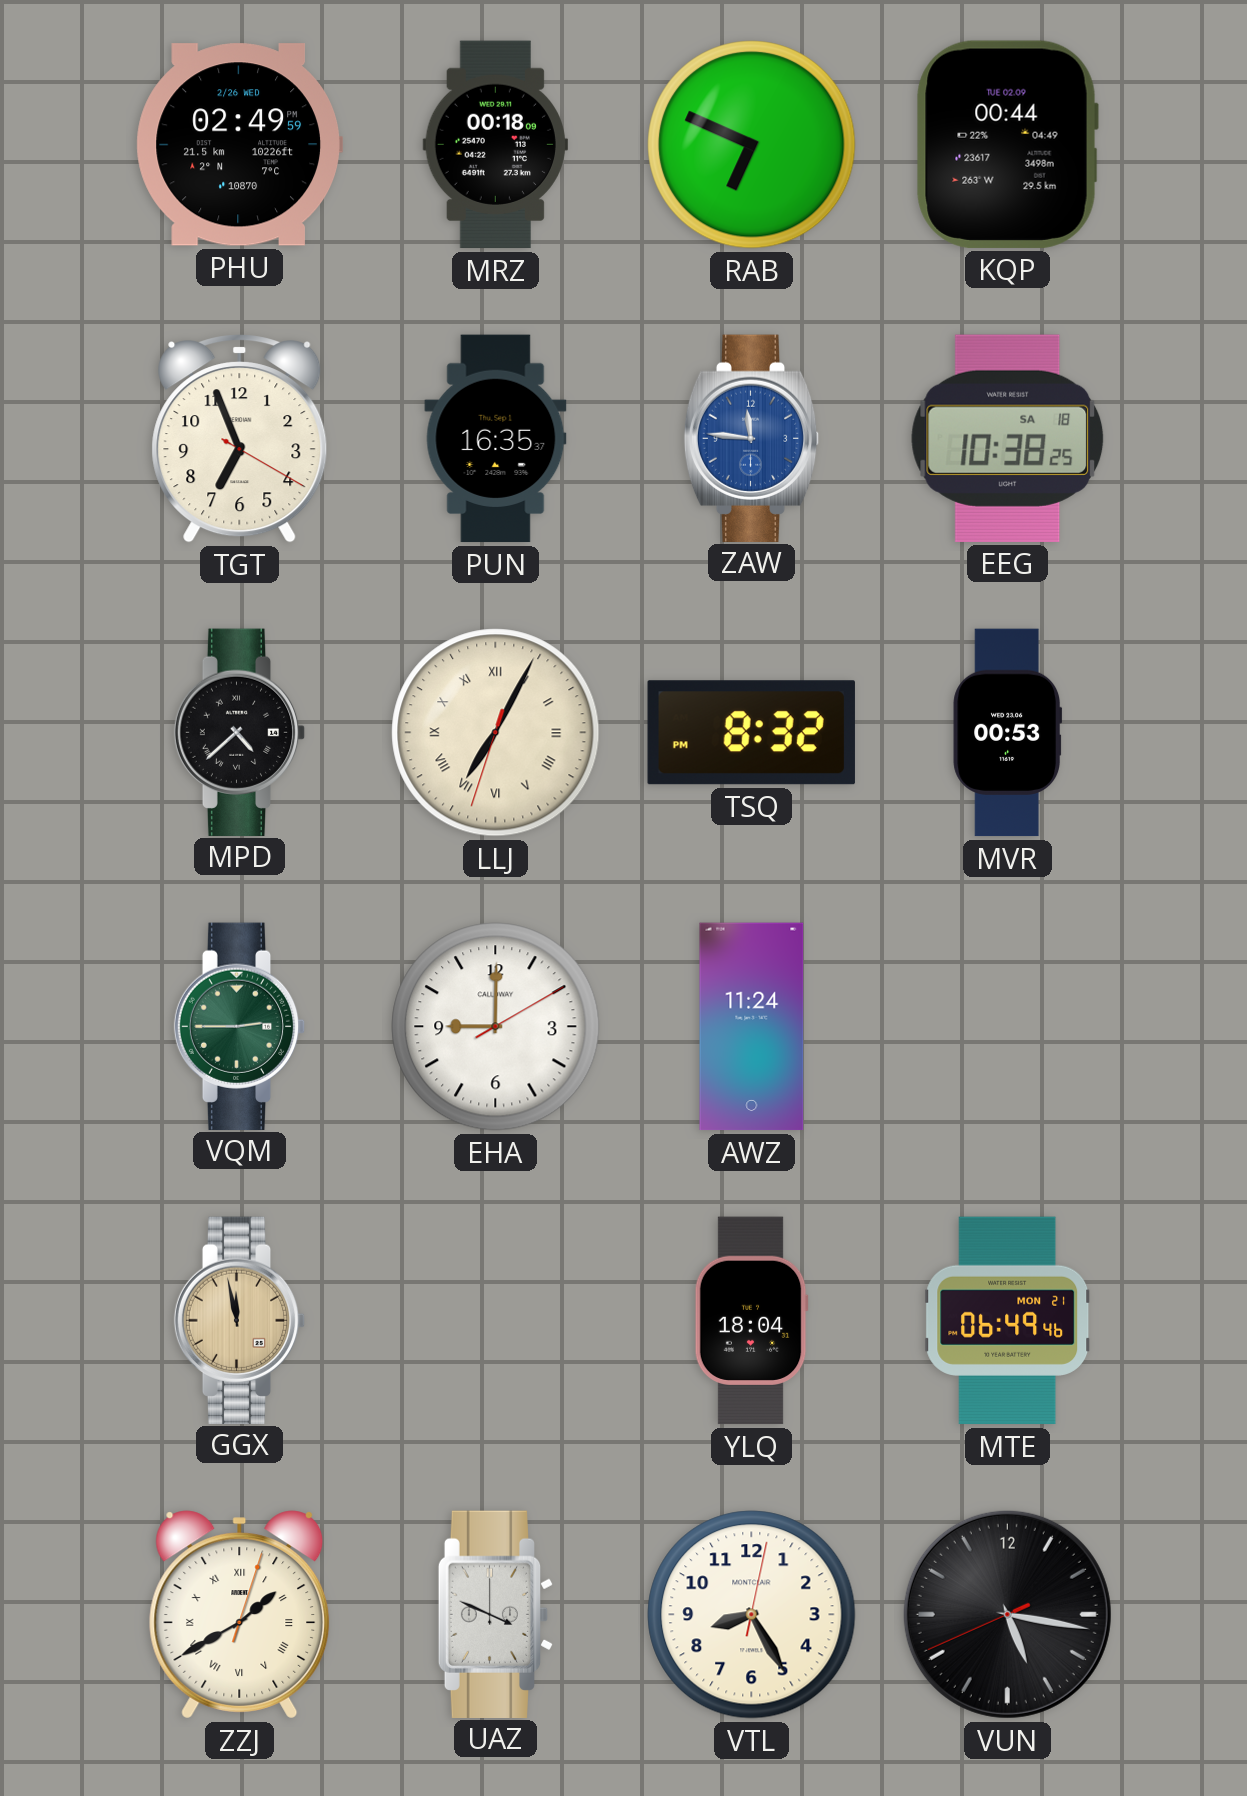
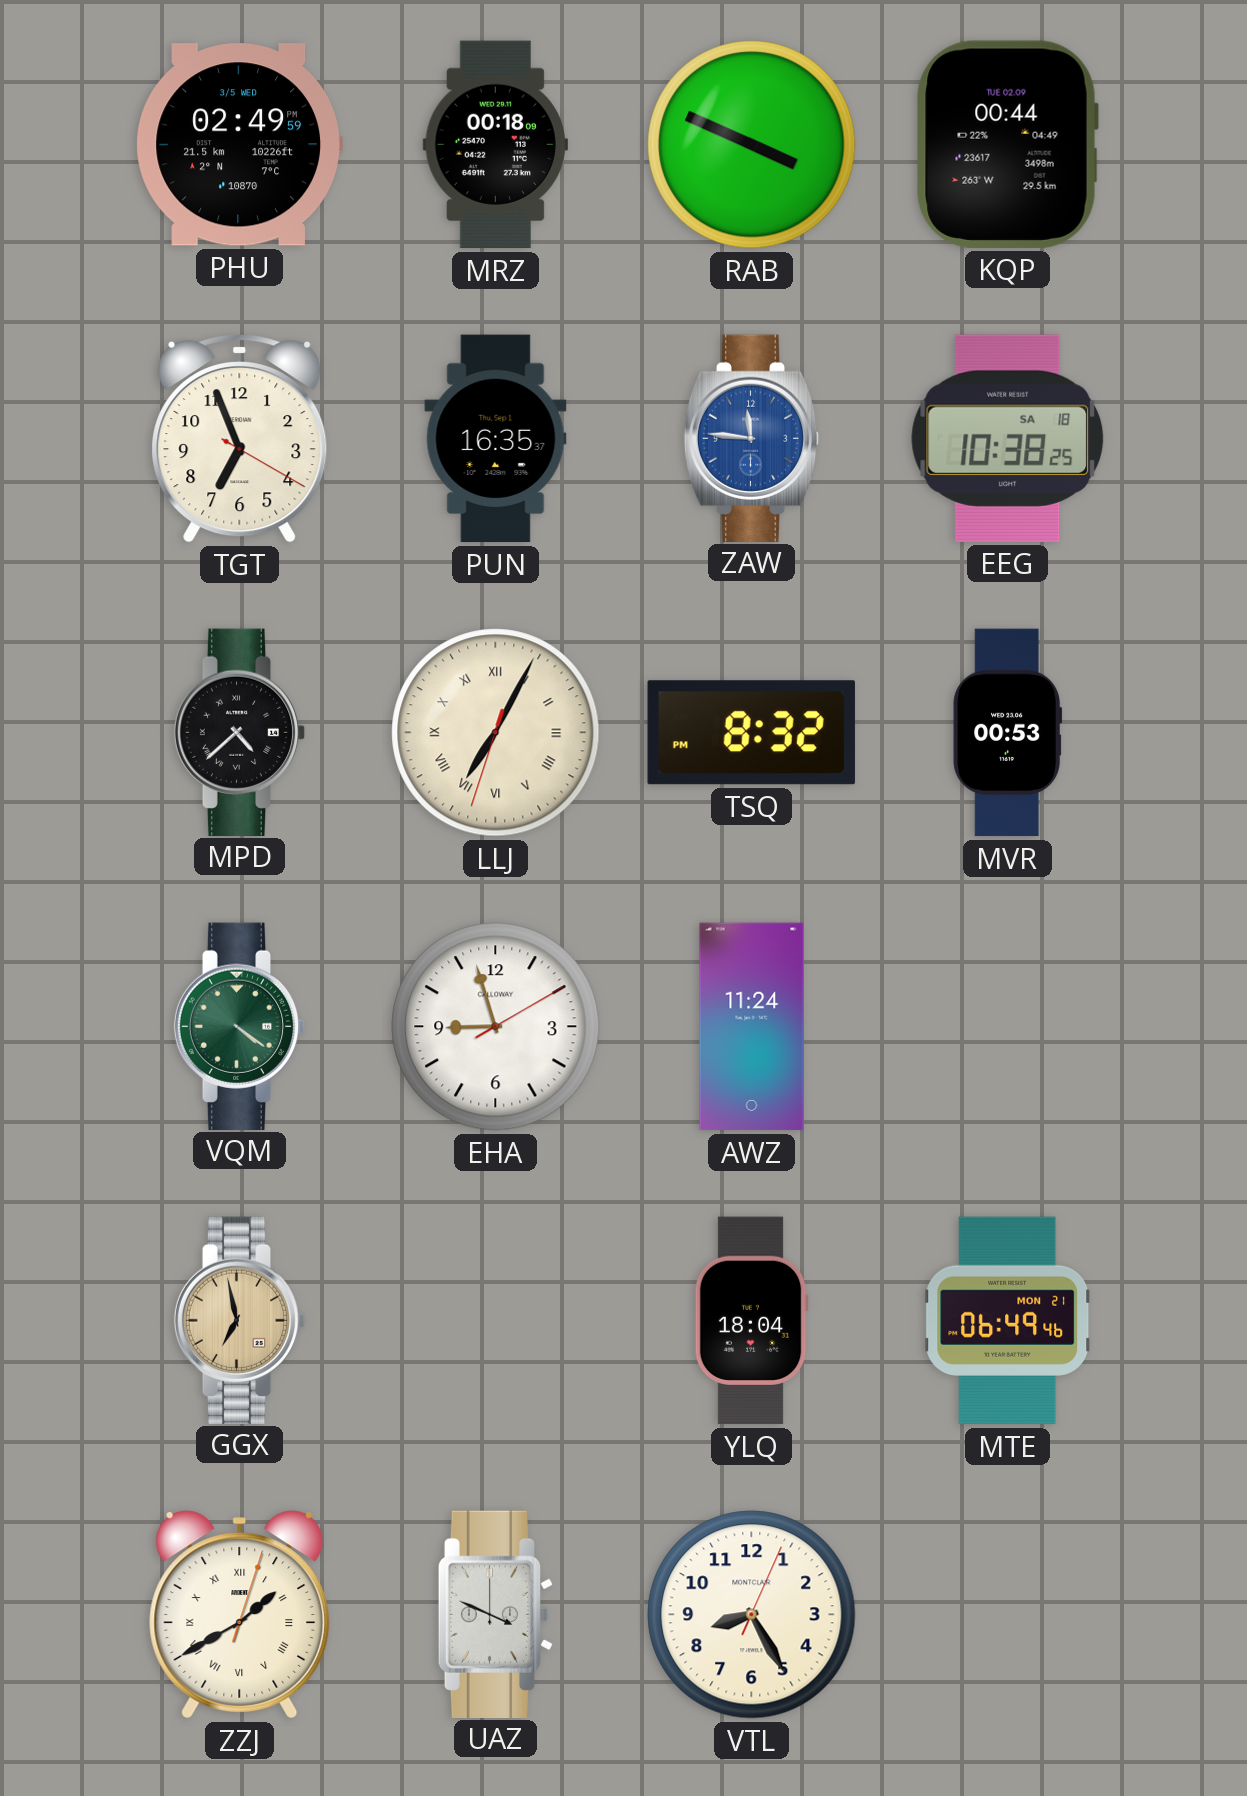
PHU date: 2/26 WED -> 3/5 WED
RAB: 6:49 -> 3:49
VQM: 2:45 -> 4:21
EHA: 9:00 -> 8:57
GGX: 11:58 -> 6:58
VTL: 8:25:02 -> 8:25:04
VUN: 5:16 -> none
